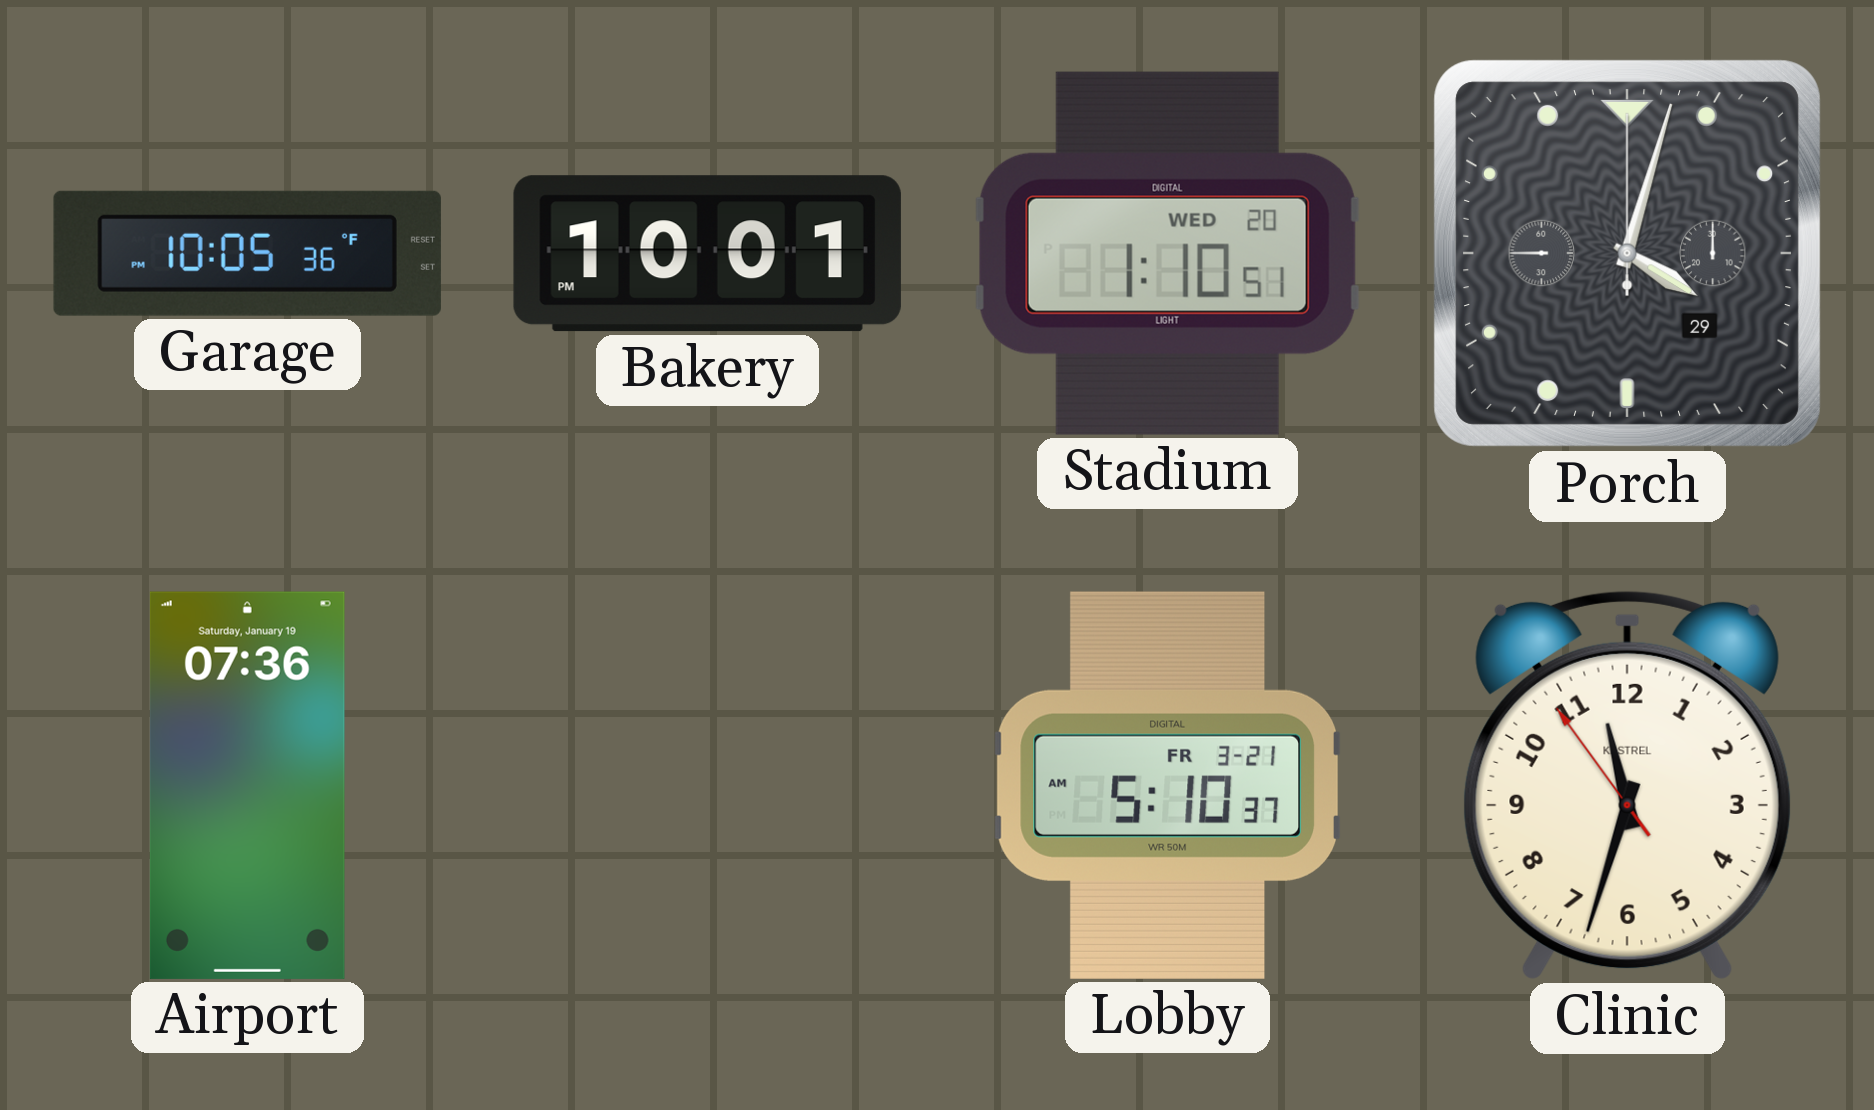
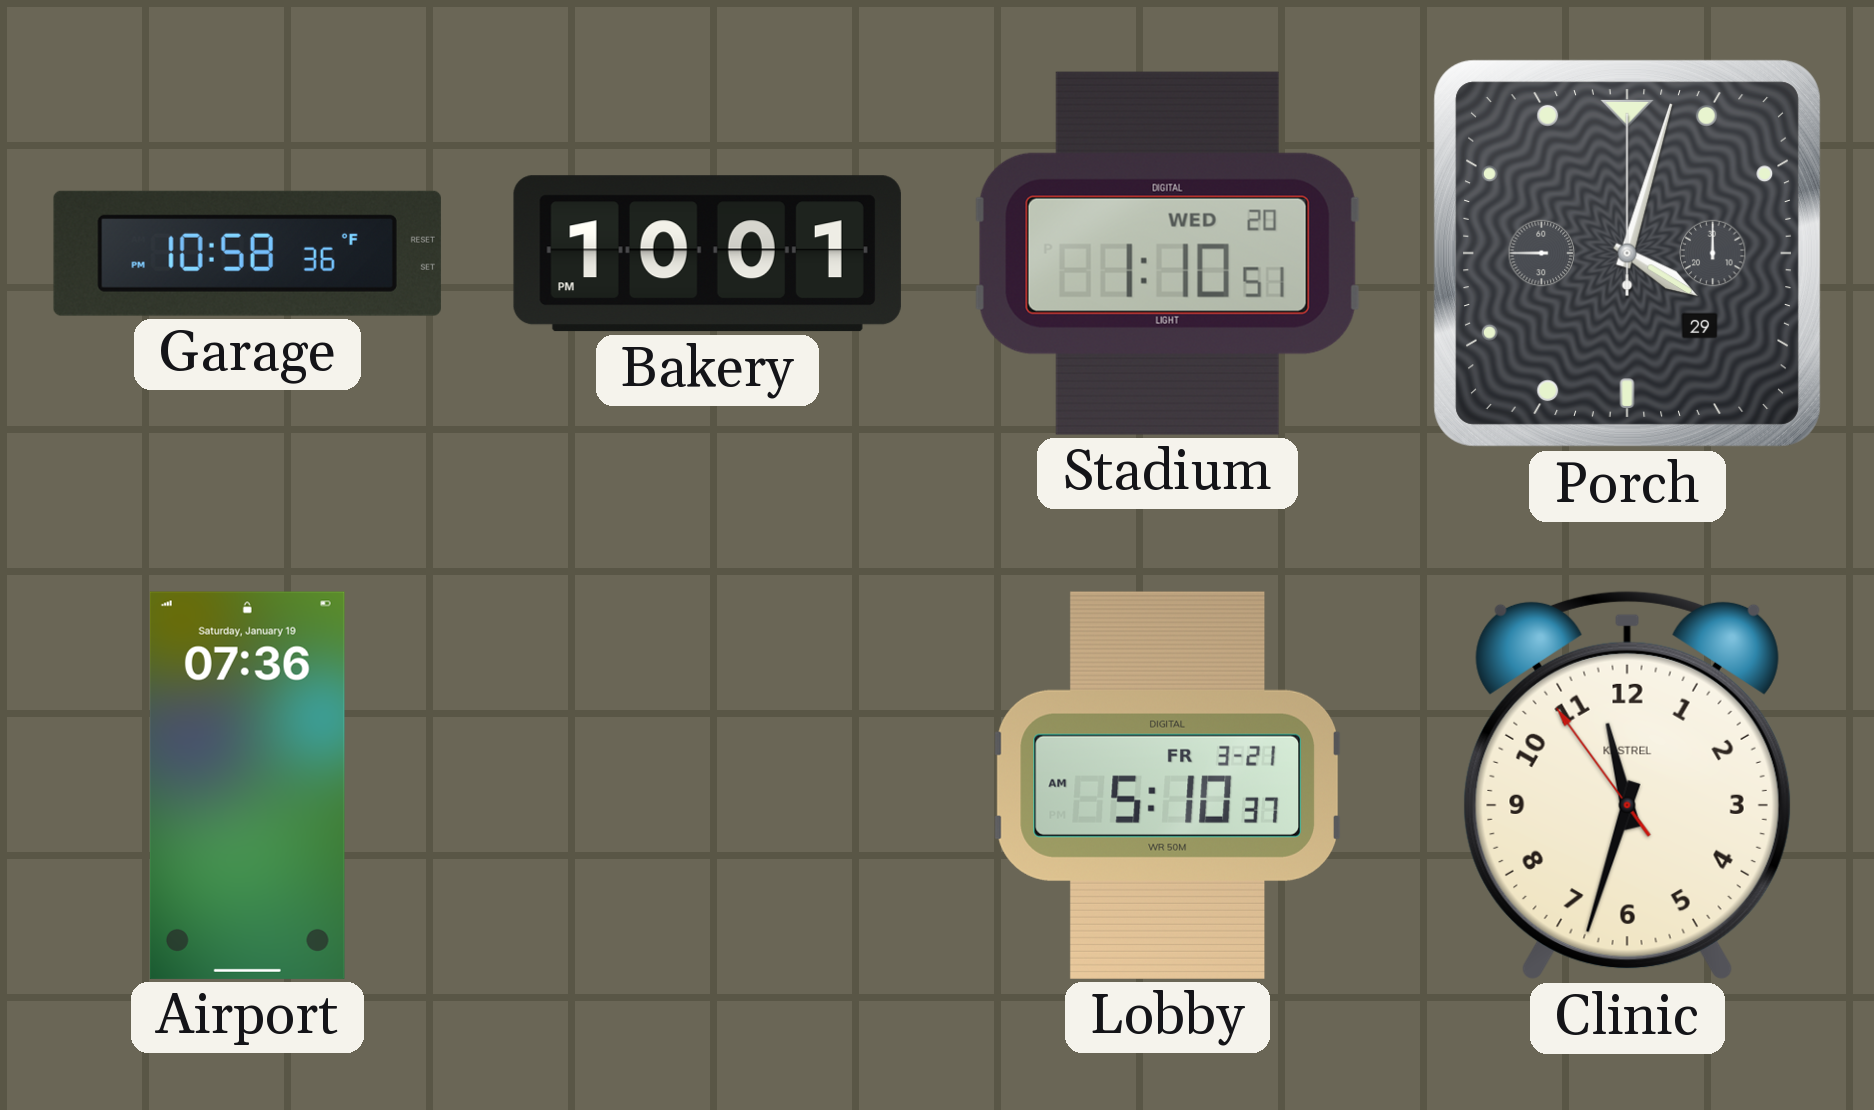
Garage: 10:05 -> 10:58
